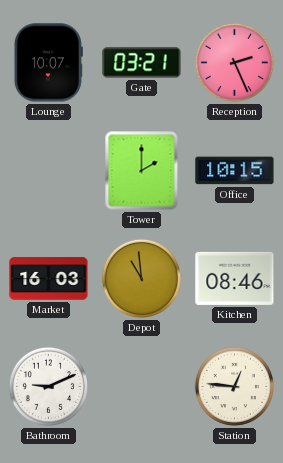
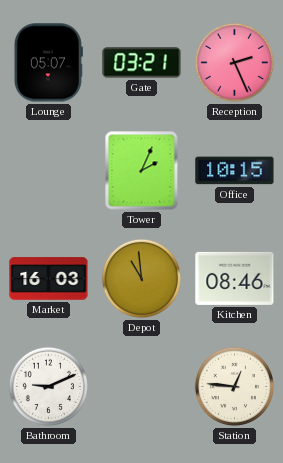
Lounge: 10:07 -> 05:07
Tower: 2:00 -> 2:04
